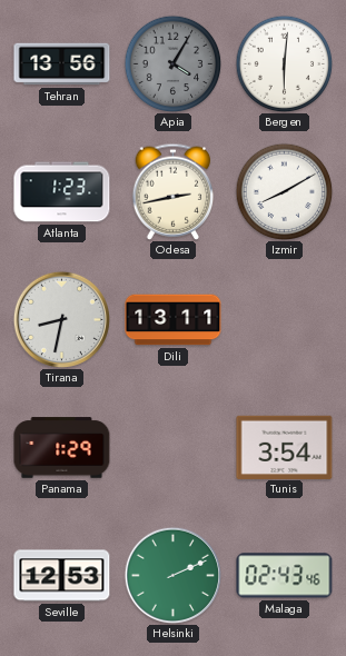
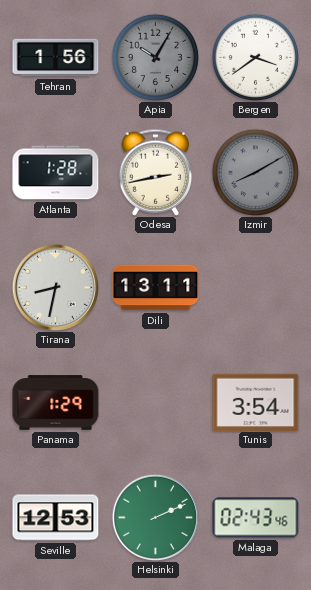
Tehran: 13:56 -> 1:56
Apia: 4:05 -> 10:05
Bergen: 6:01 -> 3:39
Atlanta: 1:23 -> 1:28
Izmir dial: white -> grey
